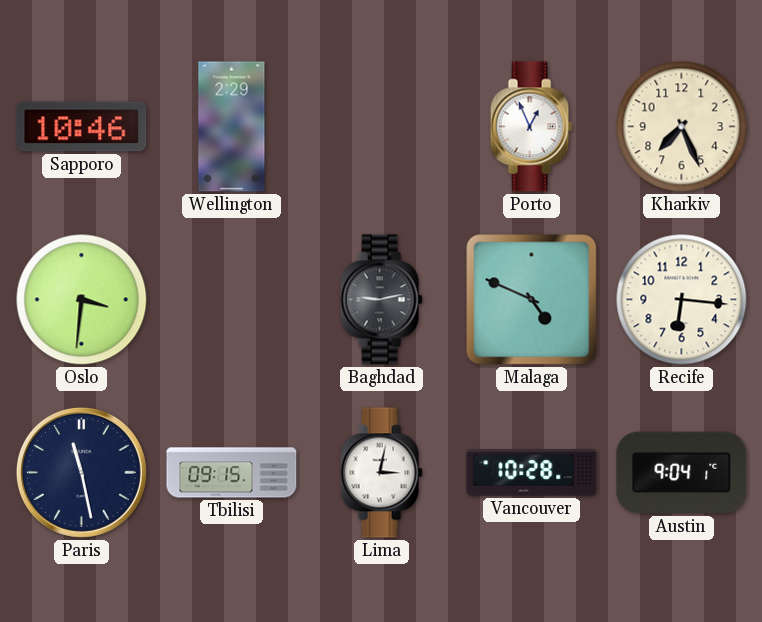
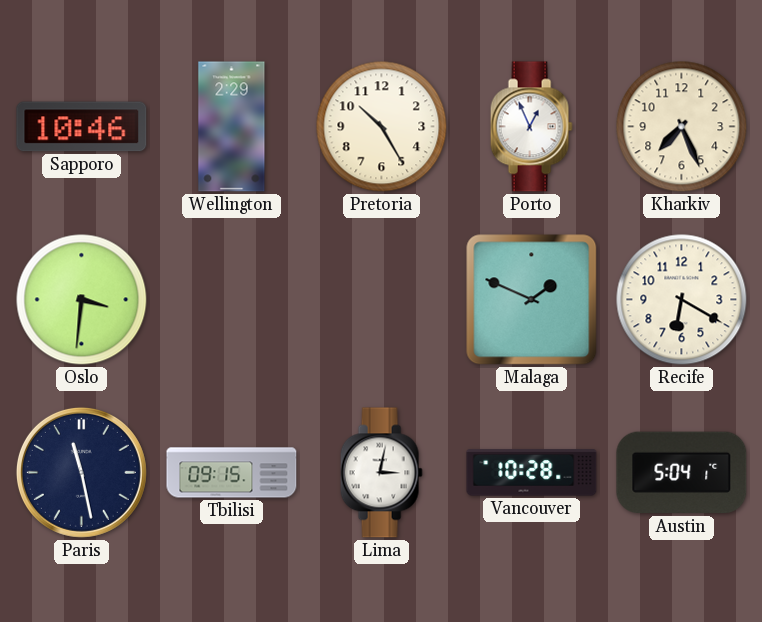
Pretoria: none -> 10:25
Baghdad: 9:13 -> none
Malaga: 4:49 -> 1:49
Recife: 6:16 -> 6:20
Austin: 9:04 -> 5:04
